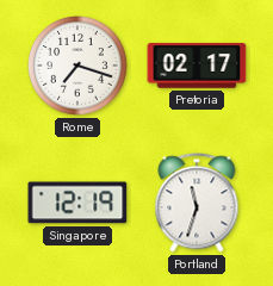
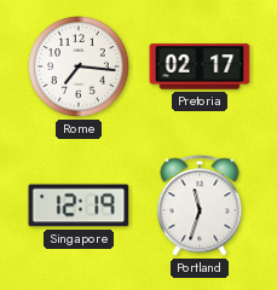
Rome: 7:18 -> 7:16
